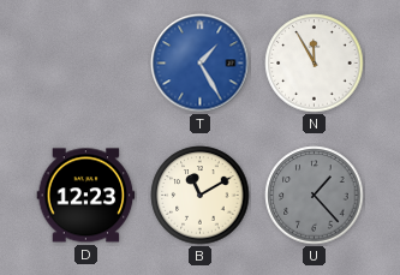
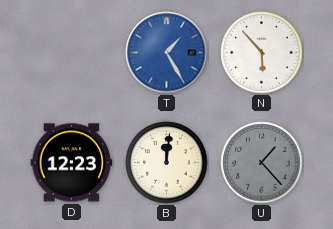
N: 11:55 -> 5:53
B: 11:10 -> 12:01
